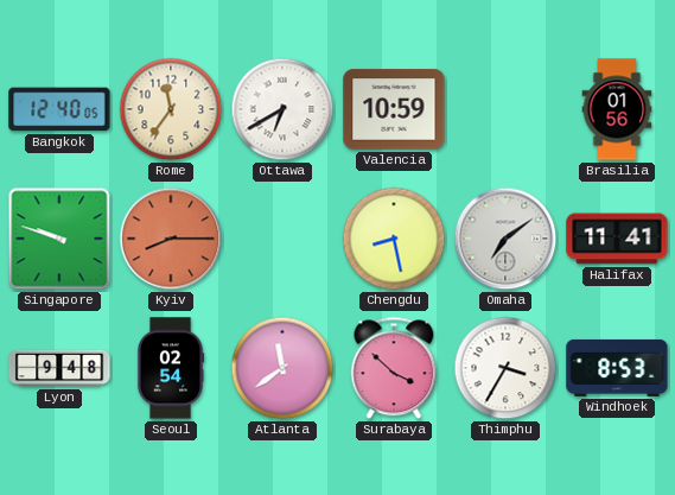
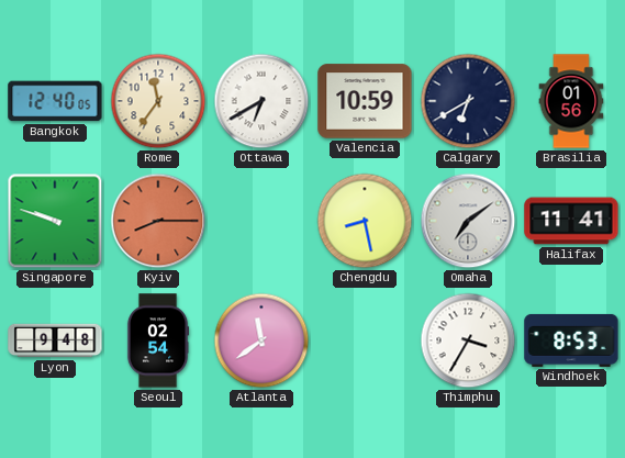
Calgary: none -> 6:40
Surabaya: 3:52 -> none
